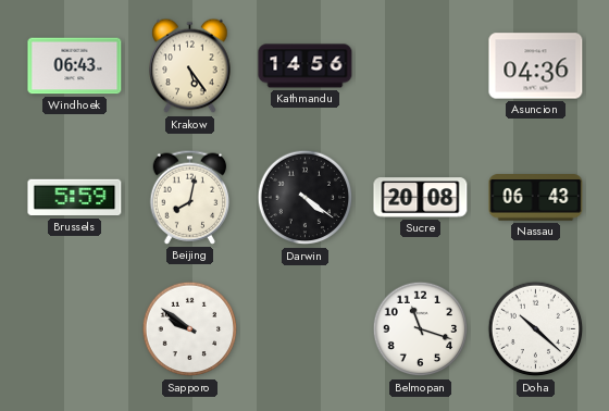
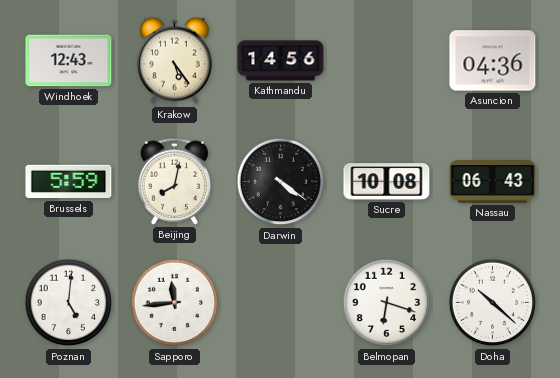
Windhoek: 06:43 -> 12:43
Sucre: 20:08 -> 10:08
Poznan: none -> 5:01
Sapporo: 9:51 -> 11:44
Belmopan: 11:18 -> 6:18
